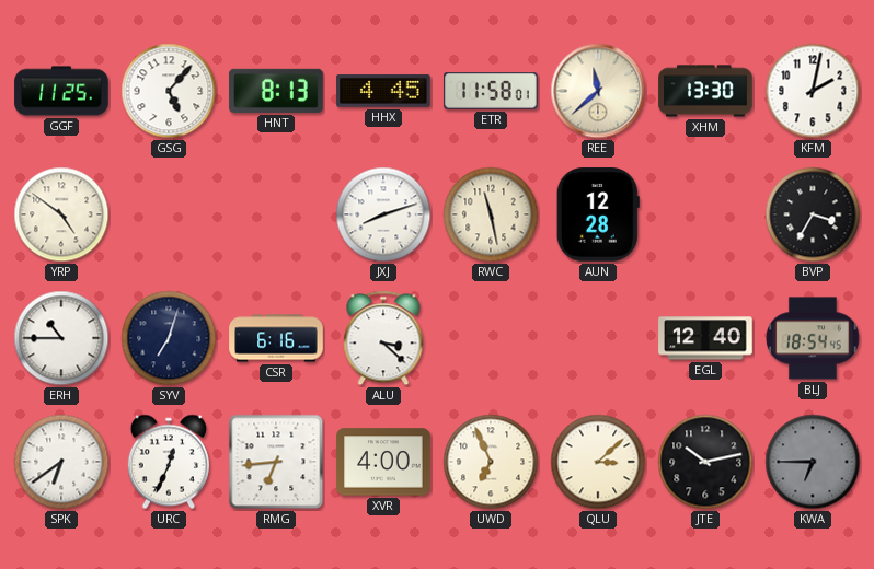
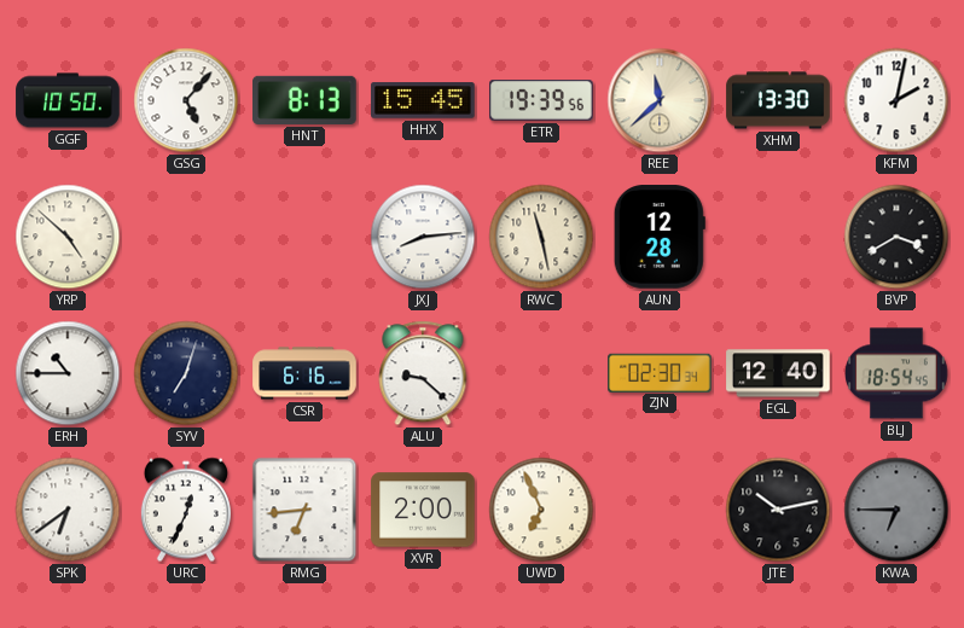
GGF: 11:25 -> 10:50
HHX: 4:45 -> 15:45
ETR: 11:58 -> 19:39
YRP: 4:51 -> 4:52
JXJ: 8:12 -> 8:14
BVP: 3:35 -> 3:40
ALU: 3:22 -> 9:22
ZJN: none -> 02:30
XVR: 4:00 -> 2:00
QLU: 3:08 -> none
